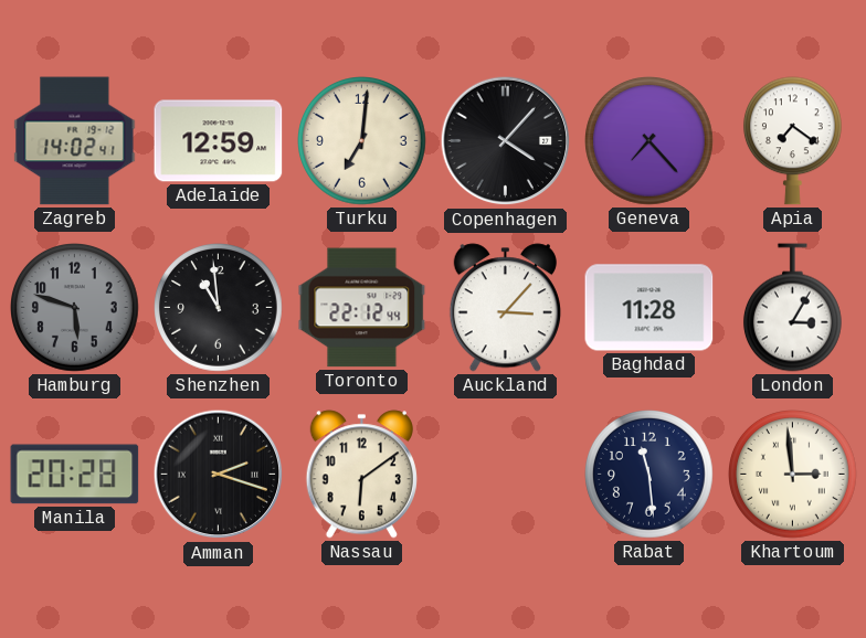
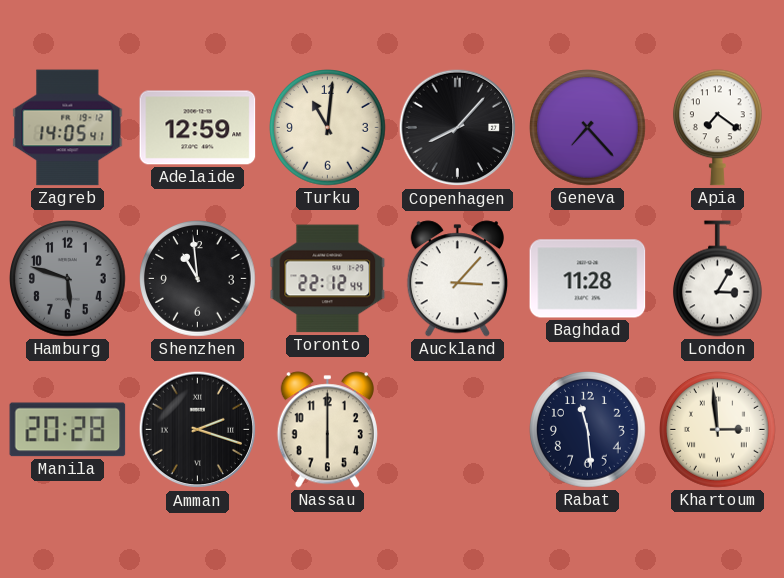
Zagreb: 14:02 -> 14:05
Turku: 7:01 -> 11:01
Copenhagen: 4:07 -> 8:07
Nassau: 6:09 -> 6:00
